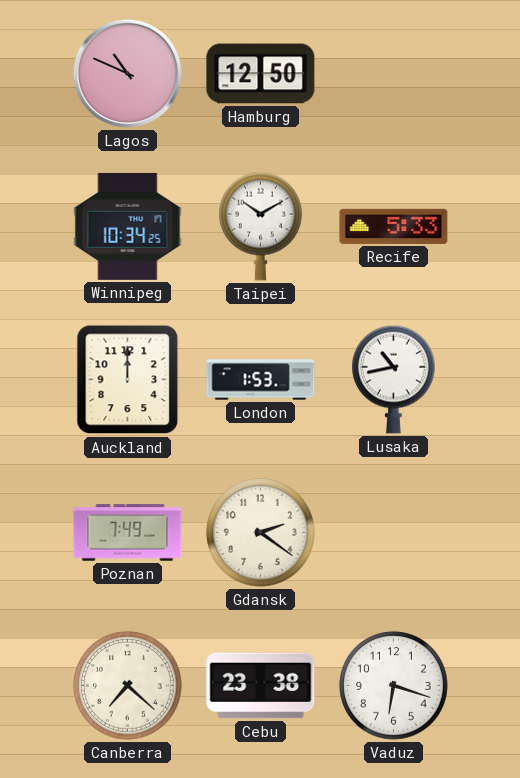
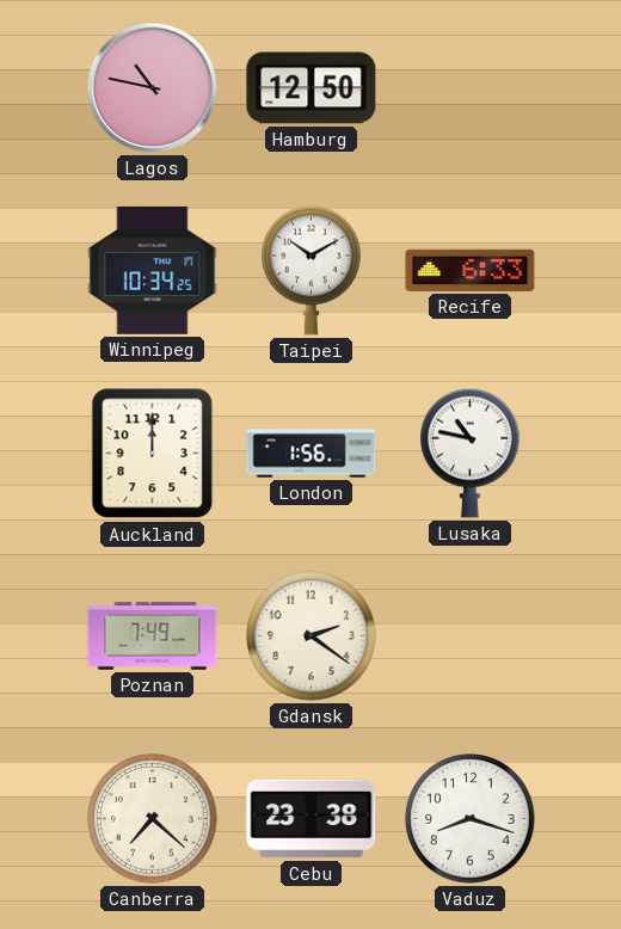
Lagos: 10:49 -> 10:47
Recife: 5:33 -> 6:33
London: 1:53 -> 1:56
Lusaka: 10:43 -> 10:47
Vaduz: 6:18 -> 8:18
